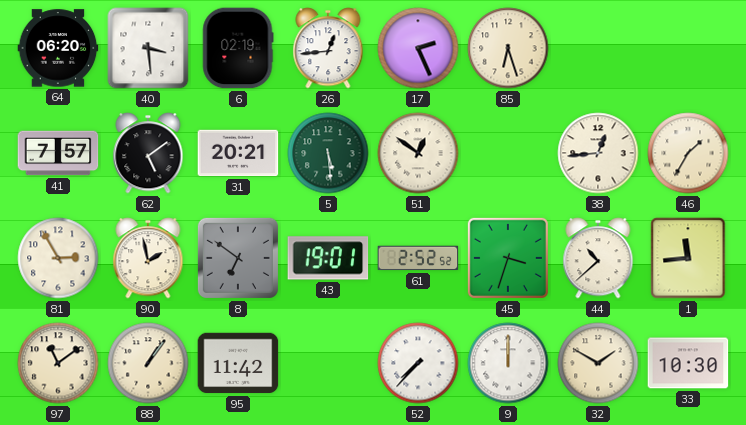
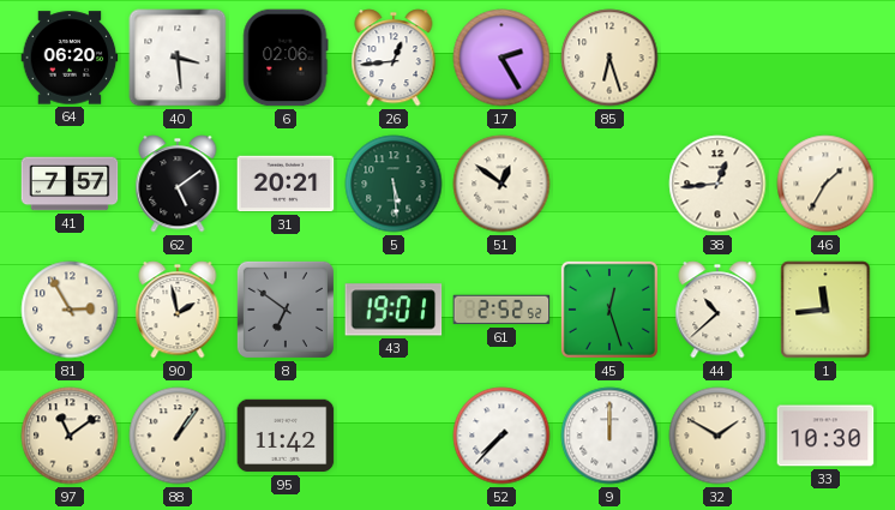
6: 02:19 -> 02:06
17: 2:26 -> 2:25
45: 3:33 -> 12:27
